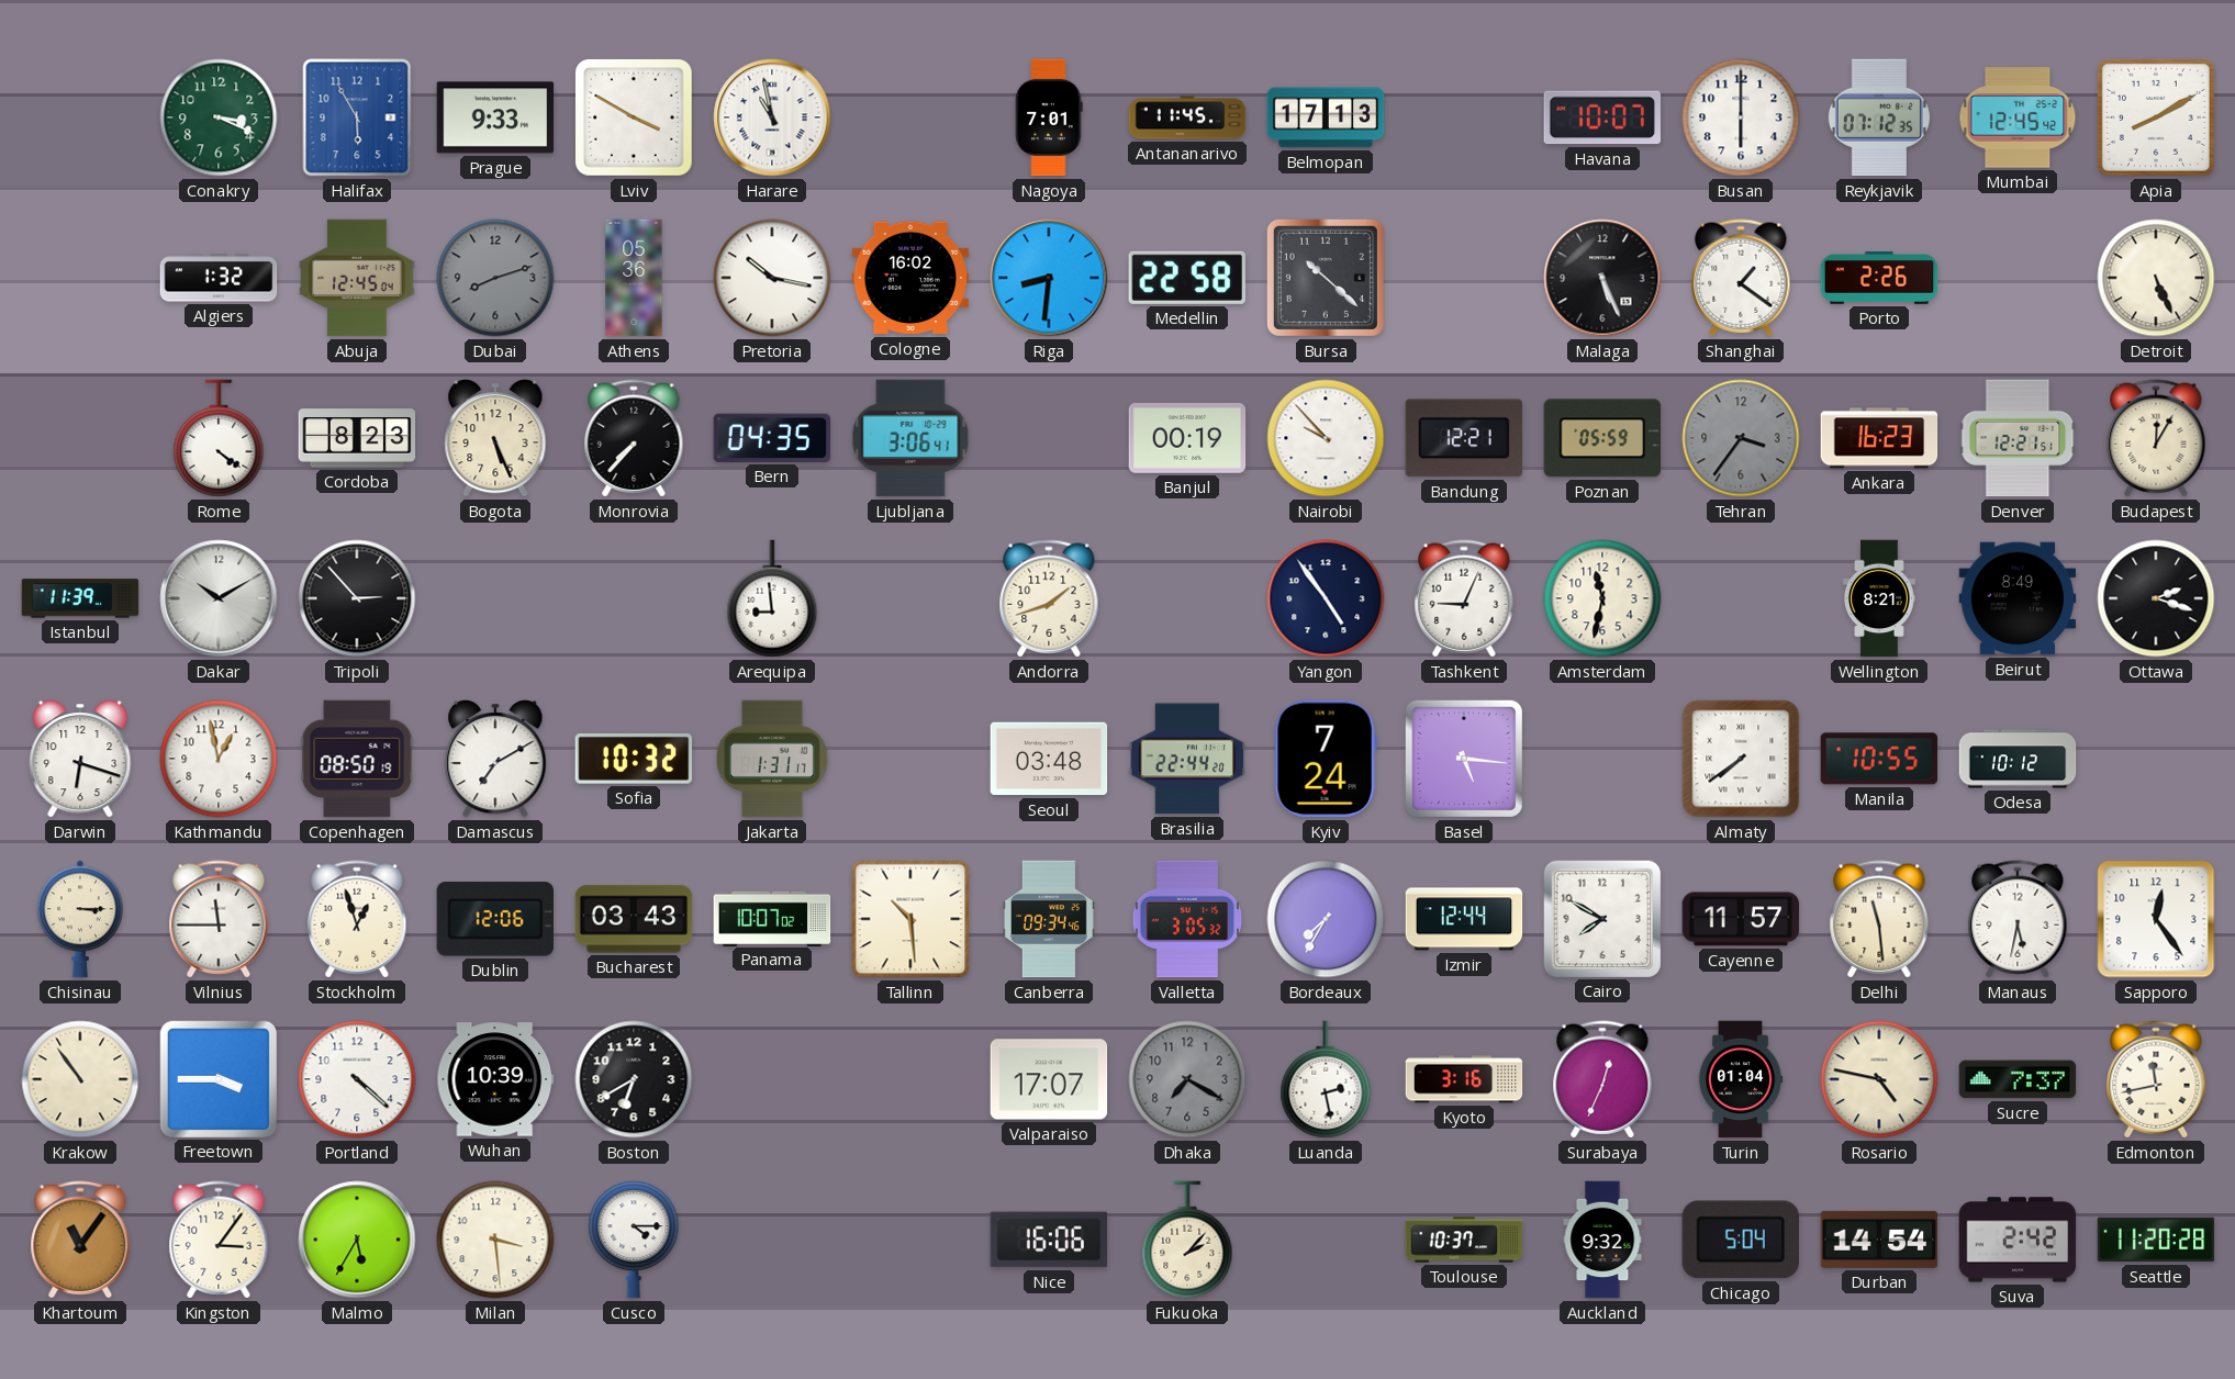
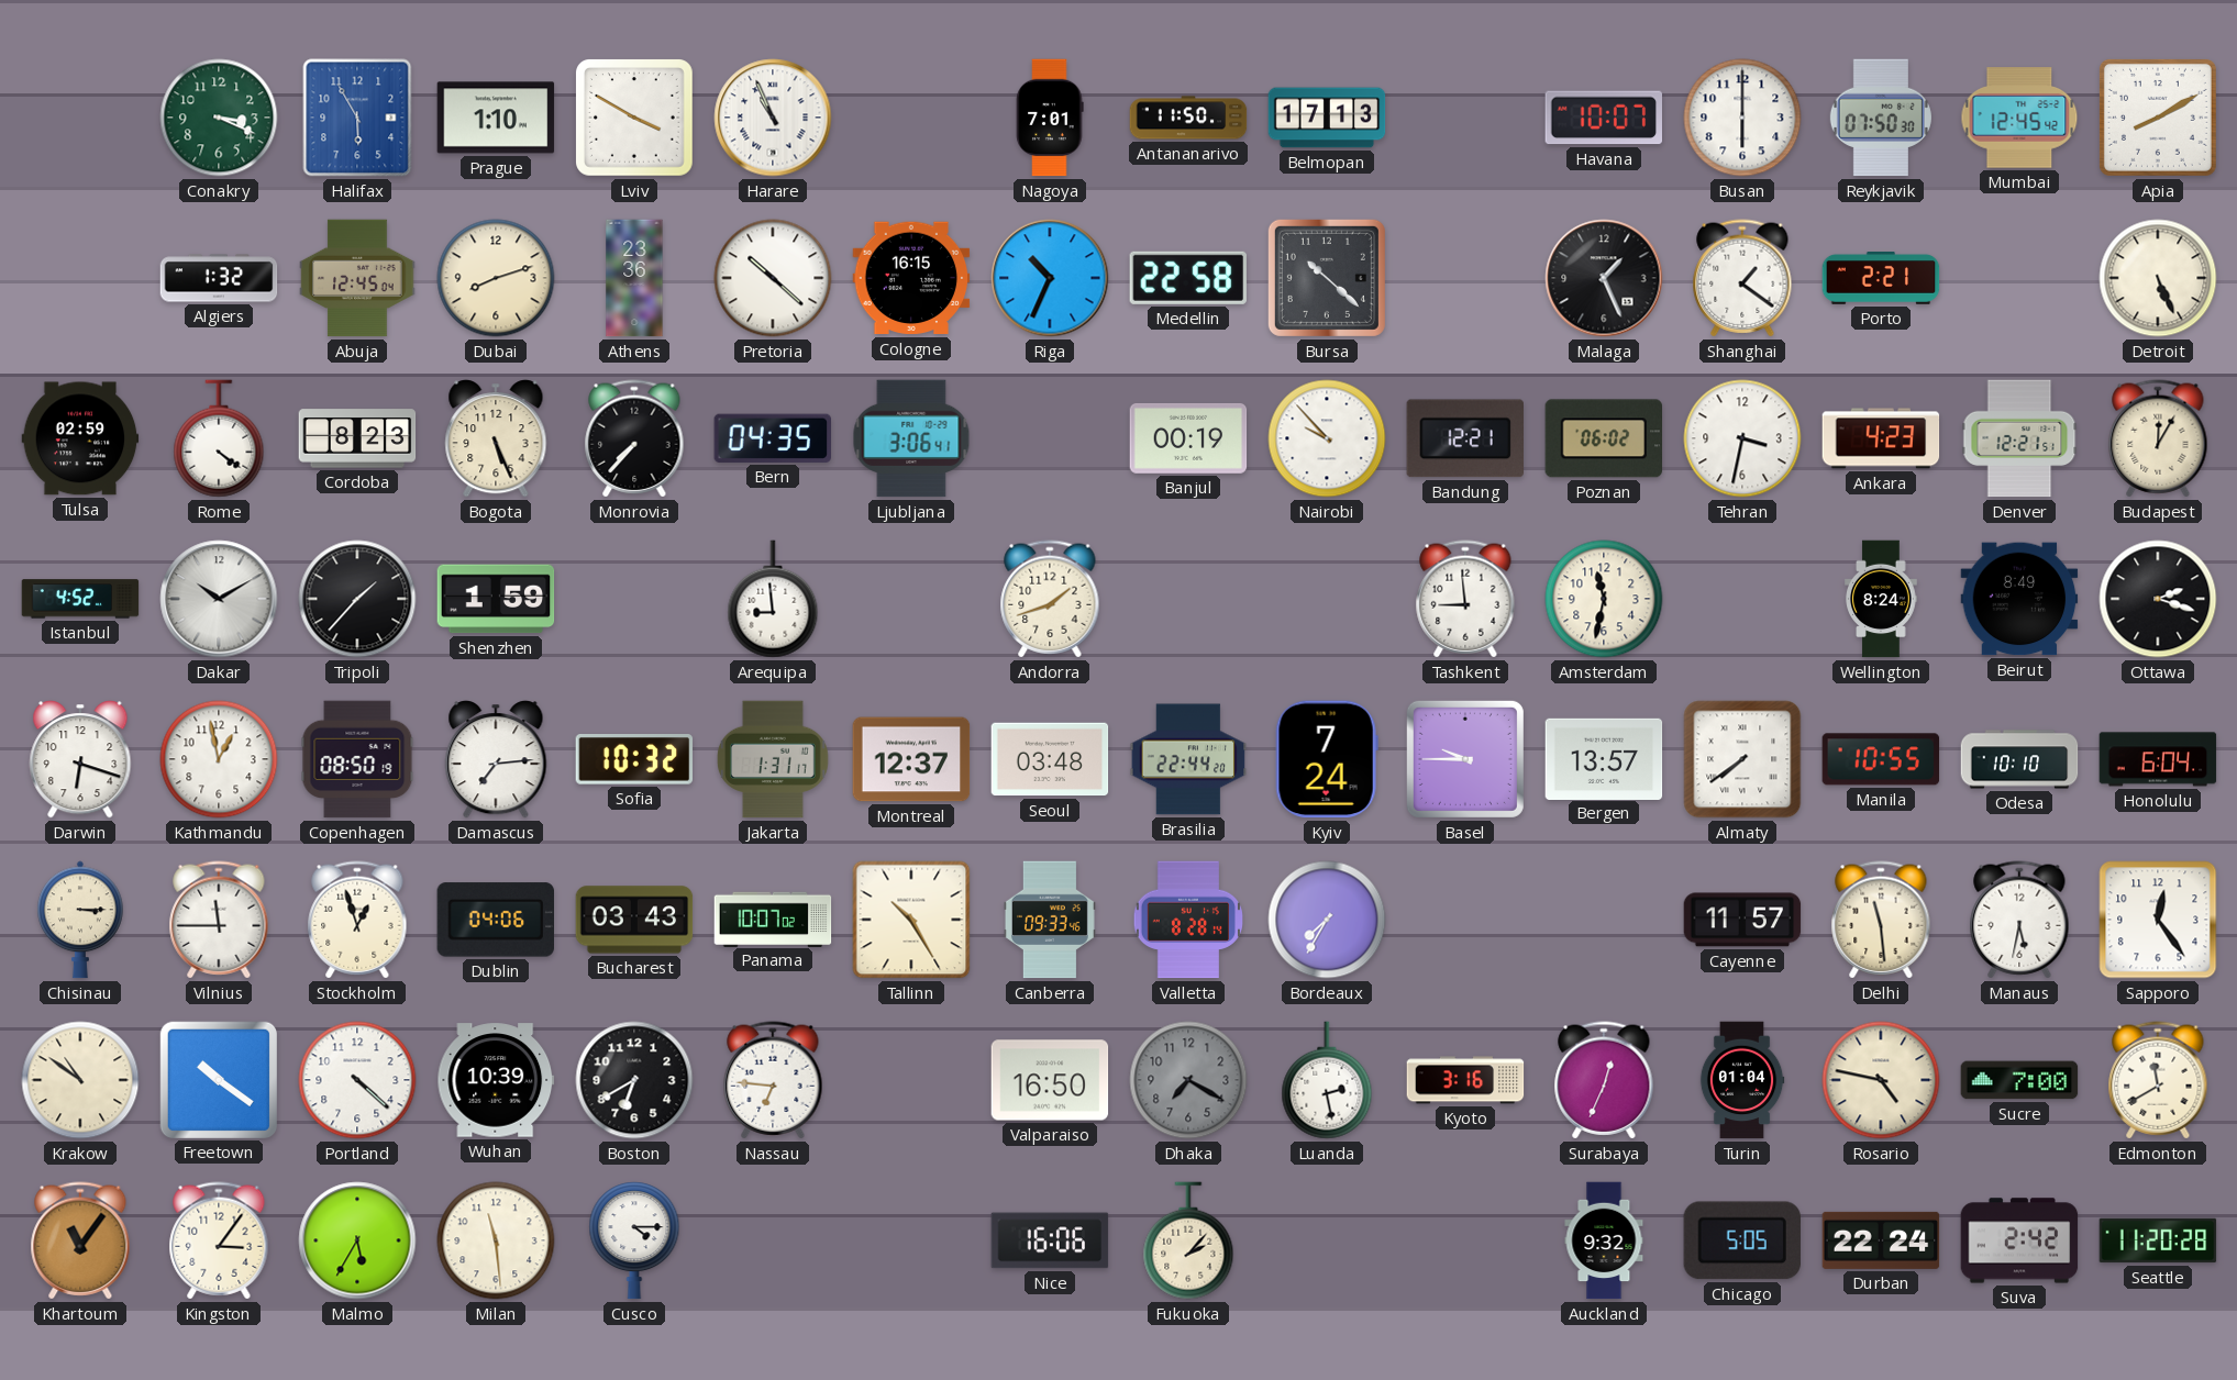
Prague: 9:33 -> 1:10
Harare: 10:58 -> 10:56
Antananarivo: 11:45 -> 11:50
Reykjavik: 07:12 -> 07:50
Dubai dial: grey -> cream
Athens: 05:36 -> 23:36
Pretoria: 10:17 -> 10:22
Cologne: 16:02 -> 16:15
Riga: 8:31 -> 10:34
Malaga: 5:26 -> 1:26
Porto: 2:26 -> 2:21
Tulsa: none -> 02:59
Poznan: 05:59 -> 06:02
Tehran: 3:36 -> 3:32
Tehran dial: grey -> white
Ankara: 16:23 -> 4:23
Istanbul: 11:39 -> 4:52
Tripoli: 2:53 -> 1:37
Shenzhen: none -> 1:59
Yangon: 4:54 -> none
Tashkent: 9:04 -> 8:59
Wellington: 8:21 -> 8:24
Damascus: 7:10 -> 7:14
Montreal: none -> 12:37
Basel: 5:16 -> 9:45
Bergen: none -> 13:57
Odesa: 10:12 -> 10:10
Honolulu: none -> 6:04
Dublin: 12:06 -> 04:06
Tallinn: 10:29 -> 10:25
Canberra: 09:34 -> 09:33
Valletta: 3:05 -> 8:28
Izmir: 12:44 -> none
Cairo: 7:50 -> none
Krakow: 10:54 -> 10:51
Freetown: 3:45 -> 10:21
Nassau: none -> 6:46
Valparaiso: 17:07 -> 16:50
Sucre: 7:37 -> 7:00
Edmonton: 11:43 -> 11:40
Milan: 3:29 -> 11:29
Toulouse: 10:37 -> none
Chicago: 5:04 -> 5:05
Durban: 14:54 -> 22:24
